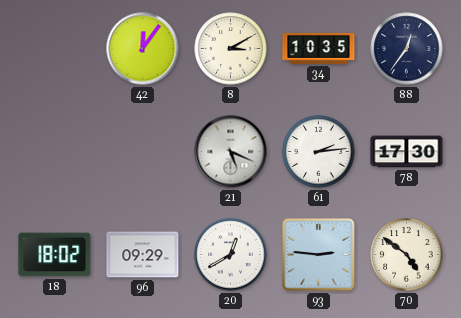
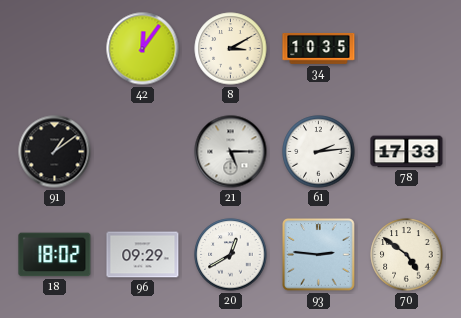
88: 12:36 -> none
91: none -> 1:09
21: 5:19 -> 5:15
78: 17:30 -> 17:33
